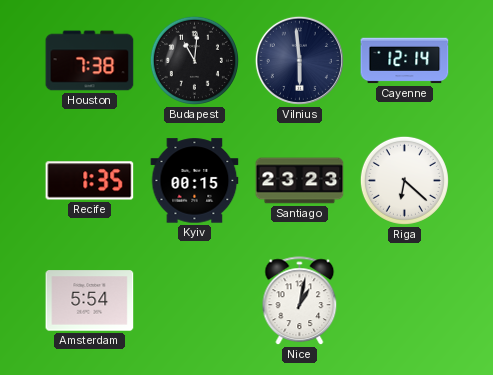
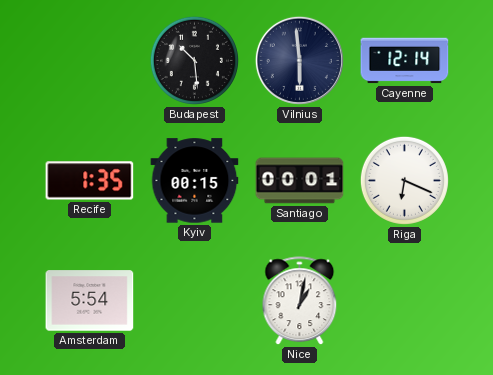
Houston: 7:38 -> none
Budapest: 11:01 -> 10:29
Santiago: 23:23 -> 00:01
Riga: 6:22 -> 6:19
